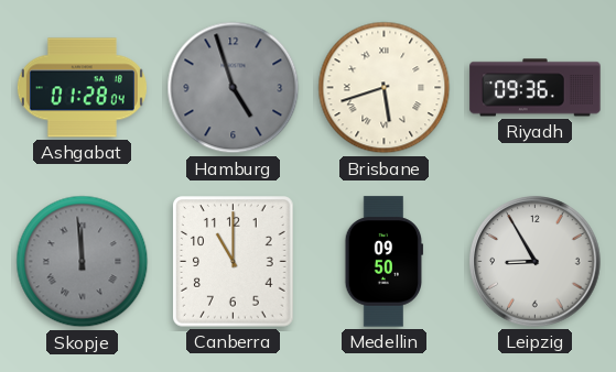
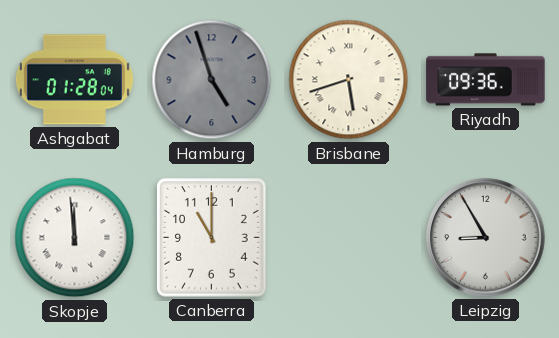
Skopje dial: grey -> white
Medellin: 09:50 -> none
